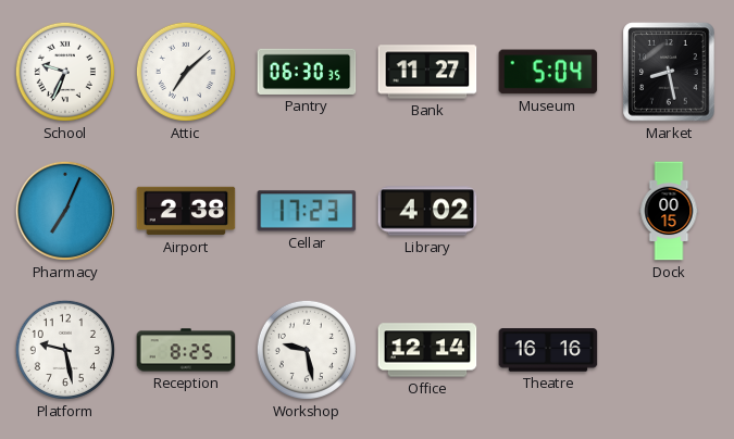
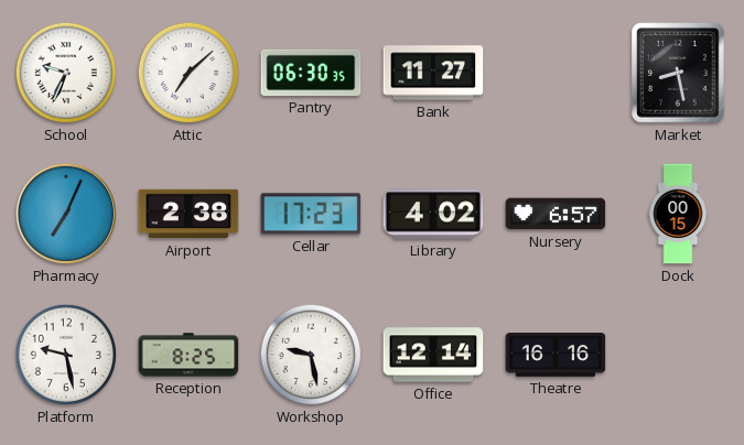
Museum: 5:04 -> none
Nursery: none -> 6:57
